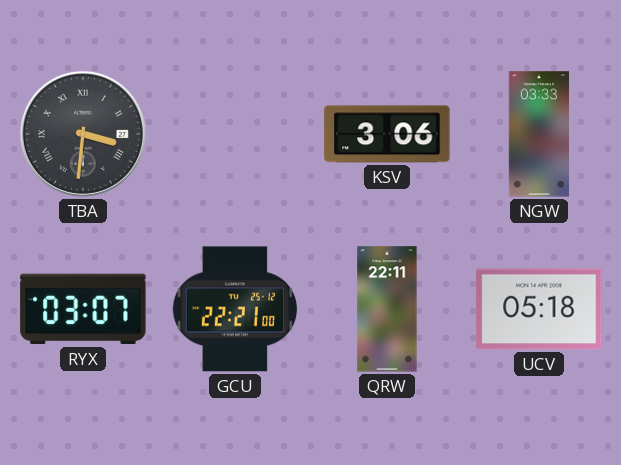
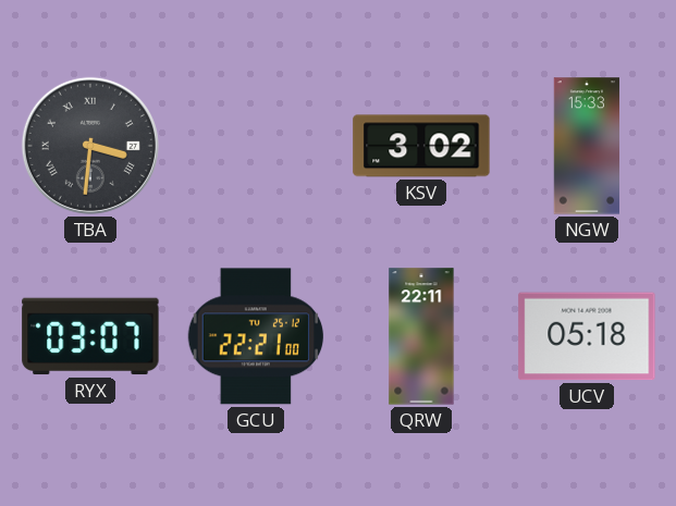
KSV: 3:06 -> 3:02
NGW: 03:33 -> 15:33
